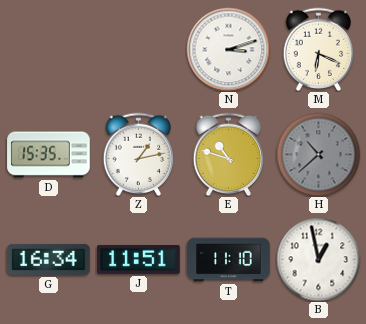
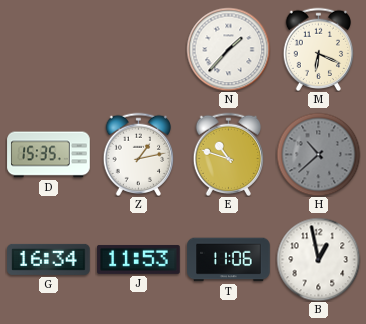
N: 3:12 -> 1:37
J: 11:51 -> 11:53
T: 11:10 -> 11:06
